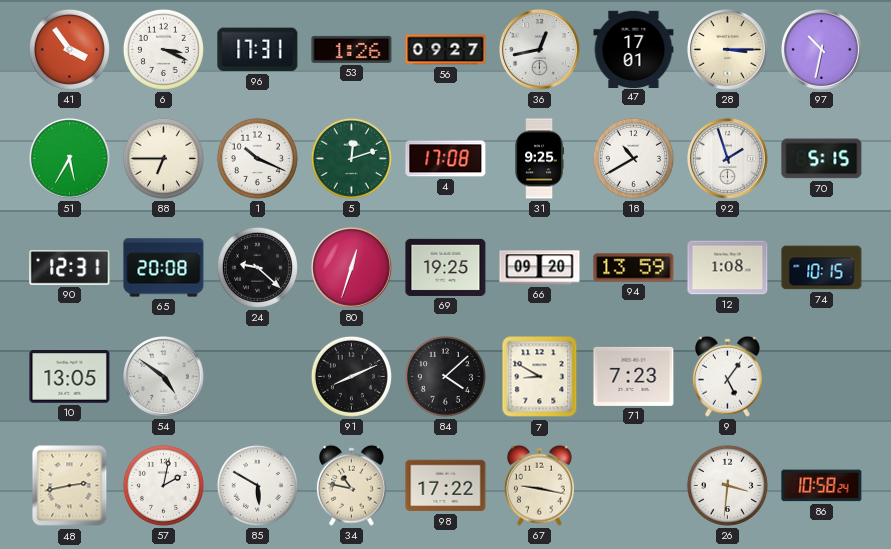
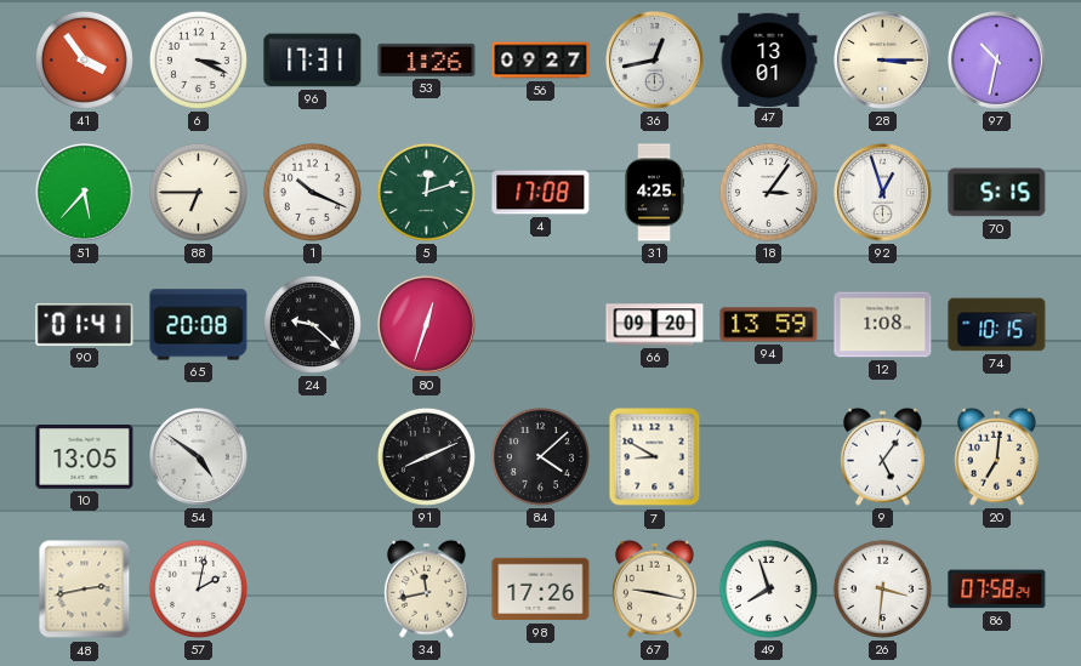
47: 17:01 -> 13:01
51: 5:35 -> 5:37
31: 9:25 -> 4:25
18: 10:40 -> 3:06
92: 1:57 -> 12:57
90: 12:31 -> 01:41
69: 19:25 -> none
71: 7:23 -> none
20: none -> 7:01
85: 5:50 -> none
34: 10:47 -> 11:43
98: 17:22 -> 17:26
49: none -> 7:57
86: 10:58 -> 07:58
